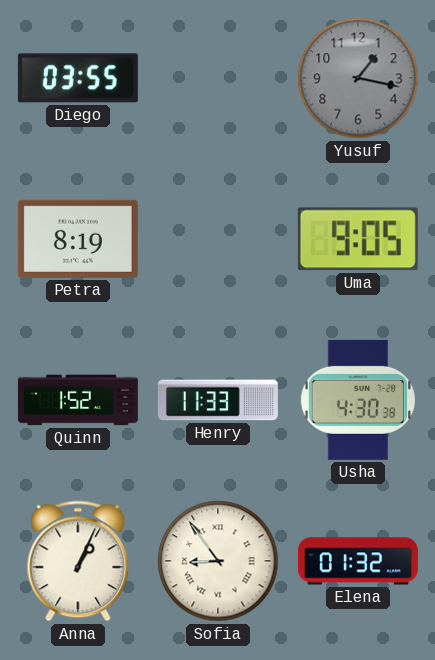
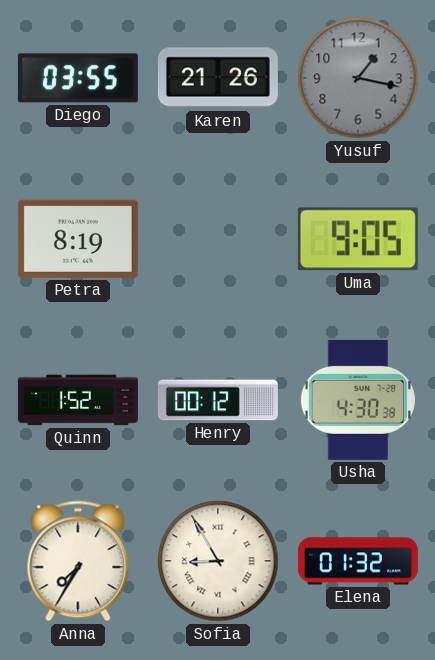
Karen: none -> 21:26
Henry: 11:33 -> 00:12
Anna: 1:04 -> 7:35
Sofia: 8:54 -> 8:55
